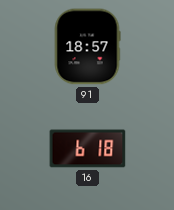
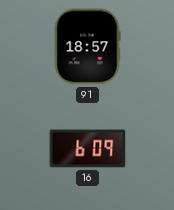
16: 6:18 -> 6:09
